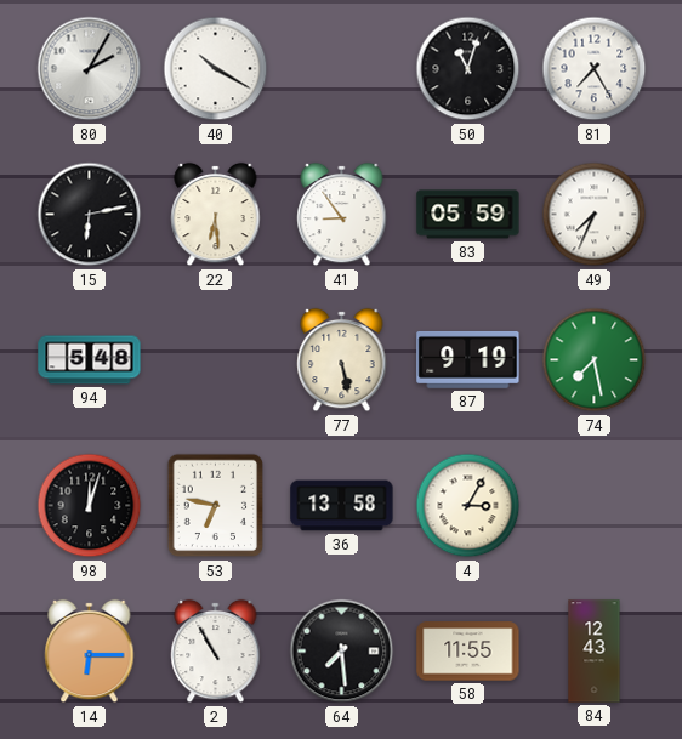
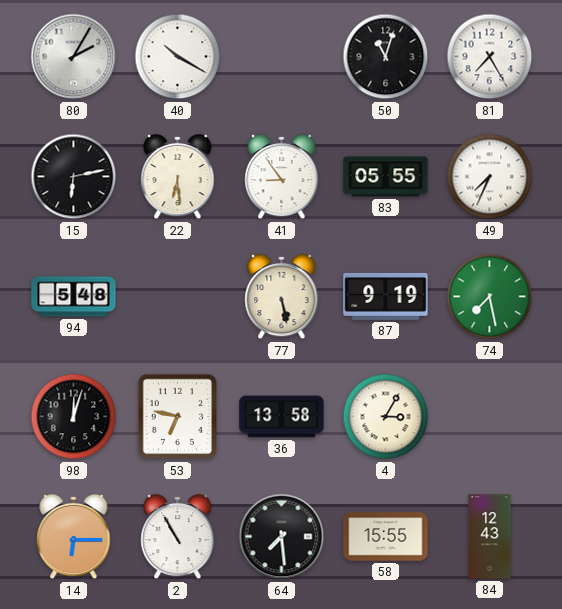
83: 05:59 -> 05:55
58: 11:55 -> 15:55
